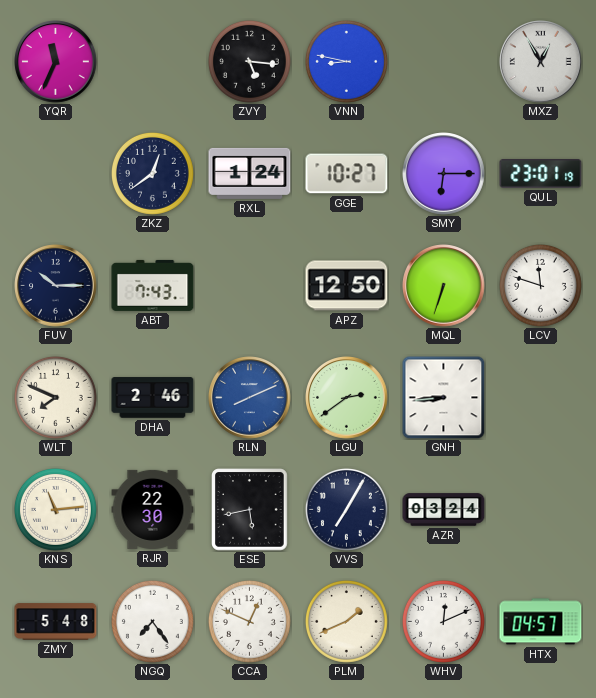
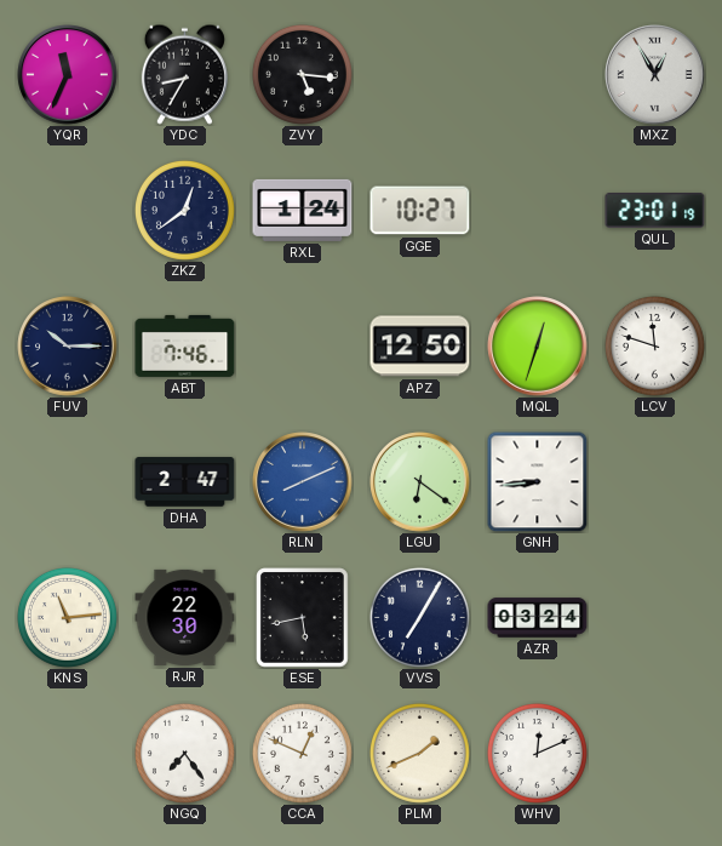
YDC: none -> 8:35
VNN: 8:47 -> none
SMY: 6:15 -> none
ABT: 7:43 -> 7:46
MQL: 6:33 -> 12:33
WLT: 7:49 -> none
DHA: 2:46 -> 2:47
LGU: 2:39 -> 6:21
ZMY: 5:48 -> none
HTX: 04:57 -> none
